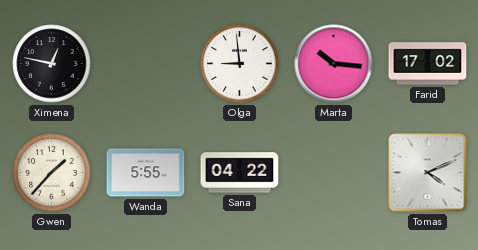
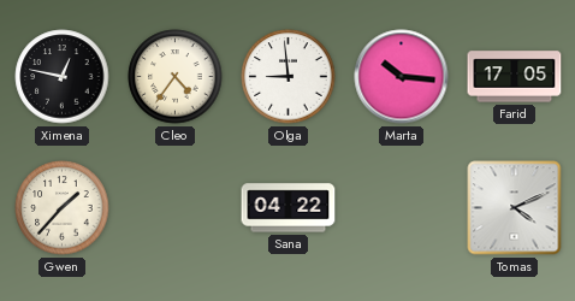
Cleo: none -> 4:36
Farid: 17:02 -> 17:05
Wanda: 5:55 -> none
